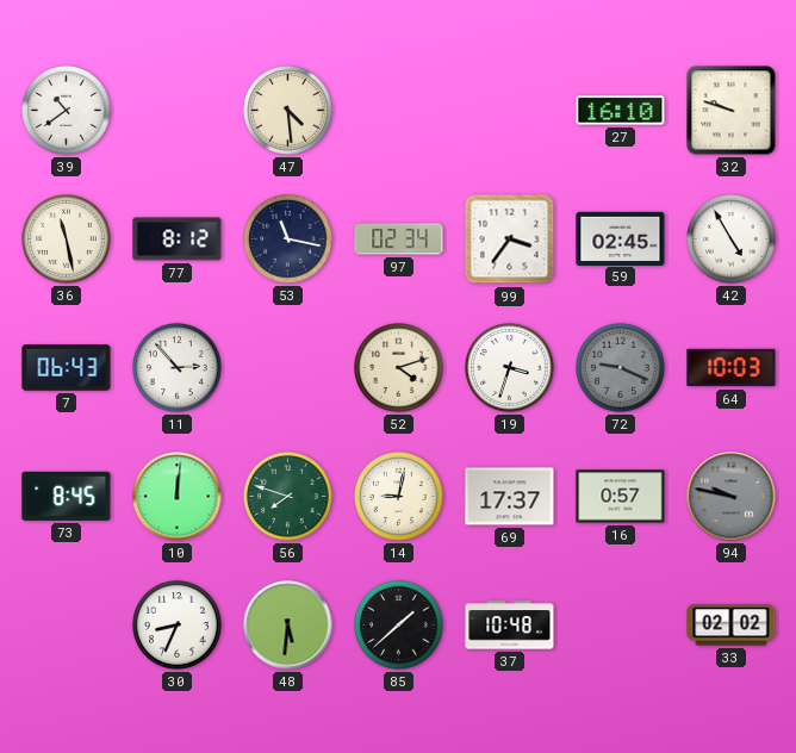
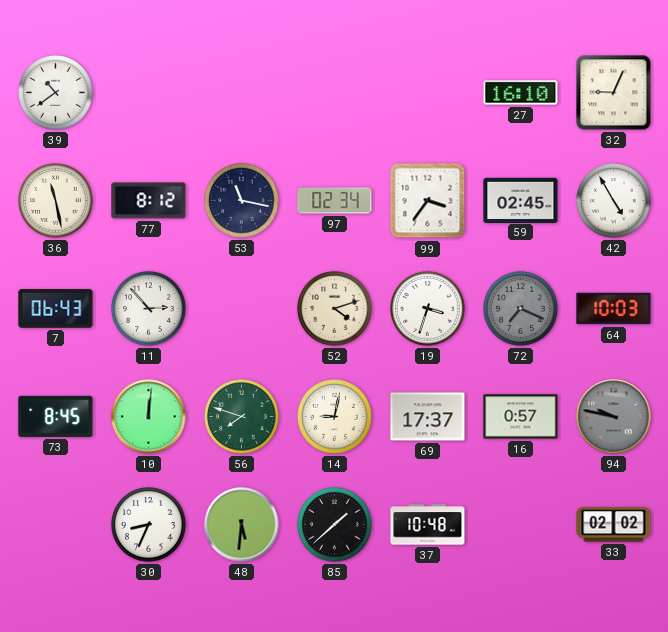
47: 4:29 -> none
32: 9:48 -> 9:04
72: 9:19 -> 7:19
